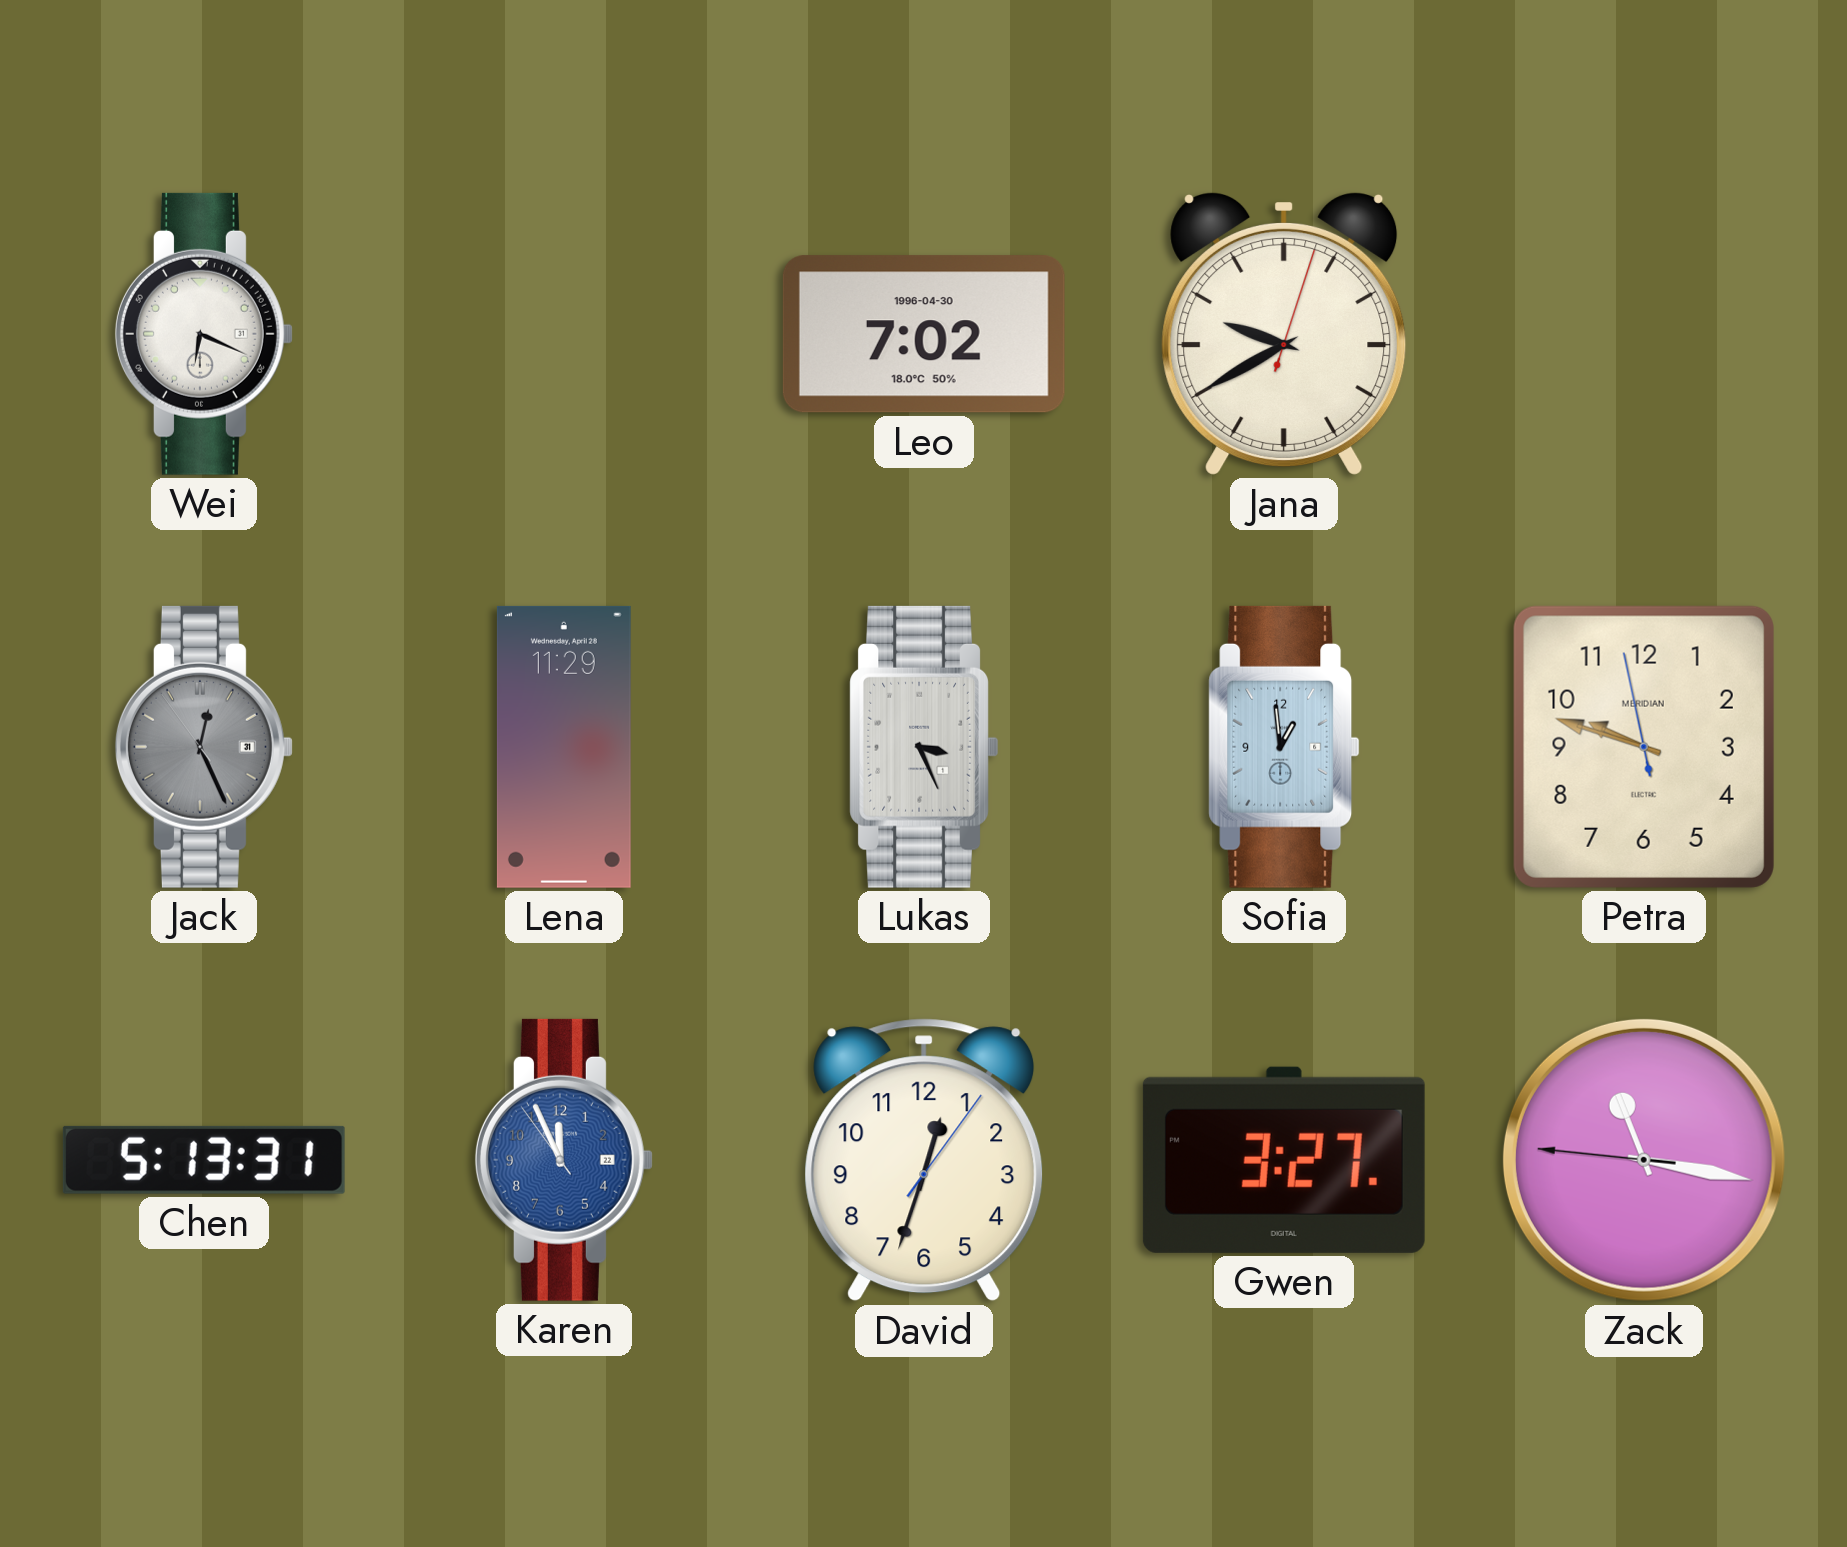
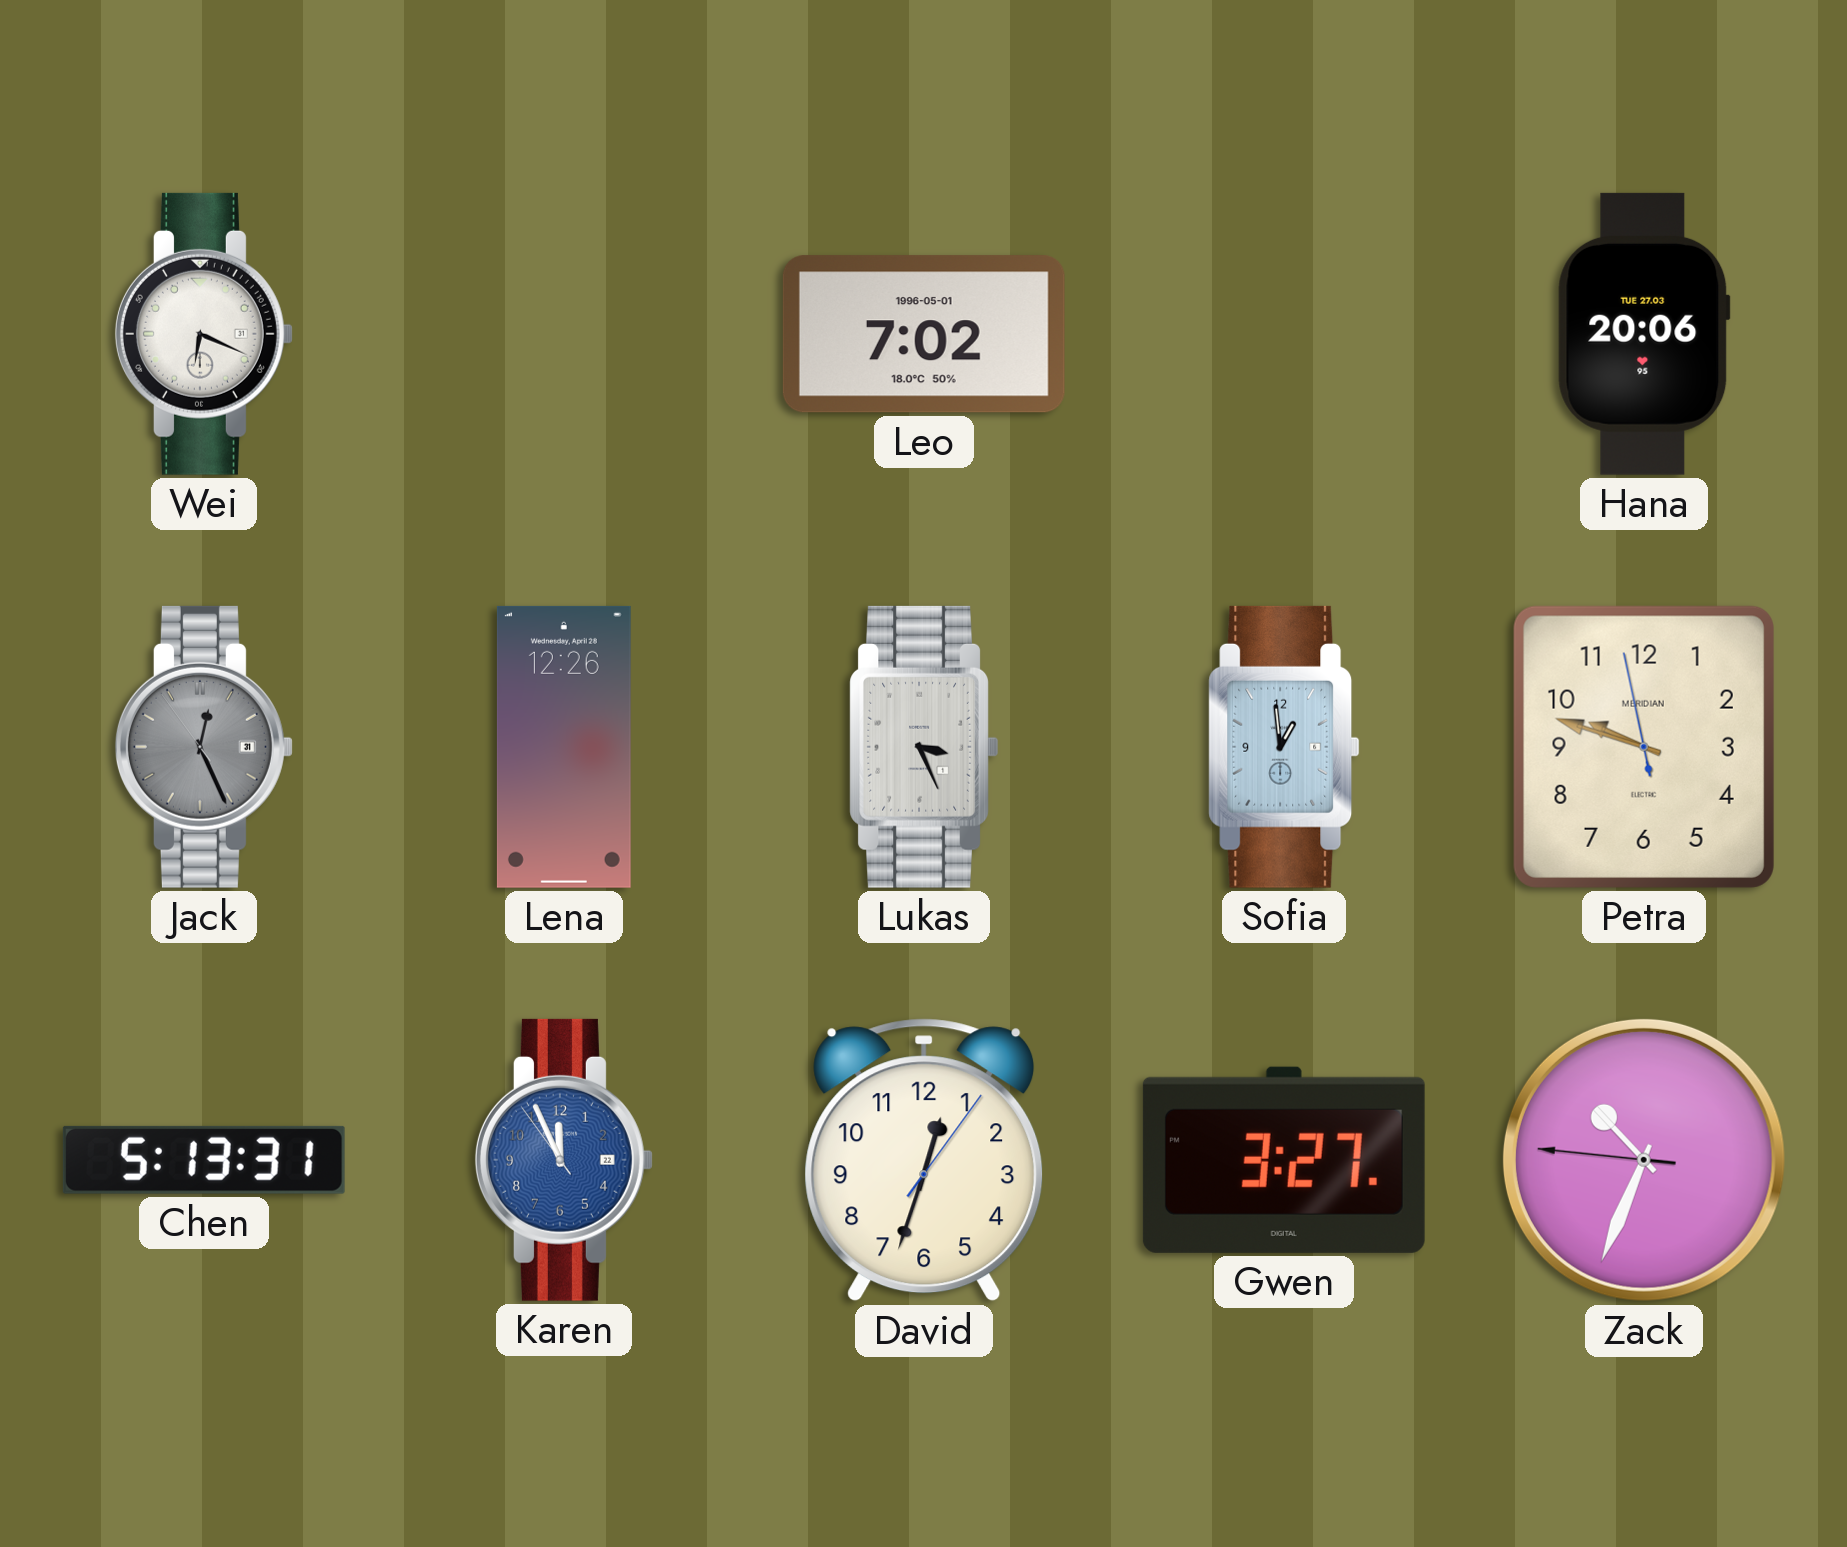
Leo date: 1996-04-30 -> 1996-05-01
Jana: 9:40 -> none
Hana: none -> 20:06
Lena: 11:29 -> 12:26
Zack: 11:16 -> 10:33
